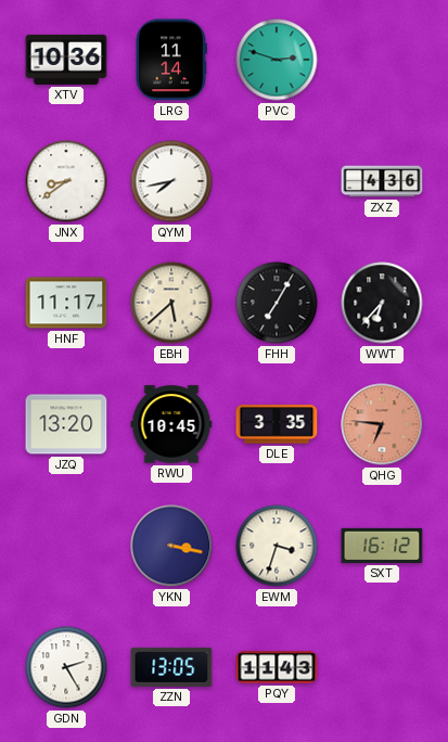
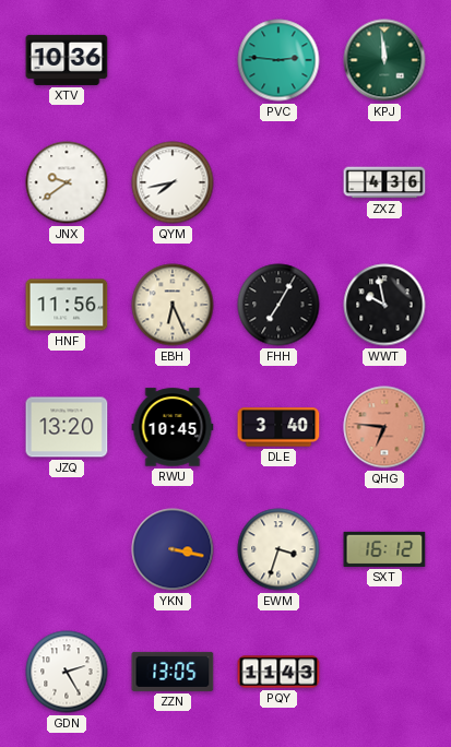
LRG: 11:14 -> none
PVC: 2:48 -> 2:46
KPJ: none -> 11:59
JNX: 8:39 -> 9:39
HNF: 11:17 -> 11:56
EBH: 5:38 -> 6:26
WWT: 6:37 -> 9:58
DLE: 3:35 -> 3:40
